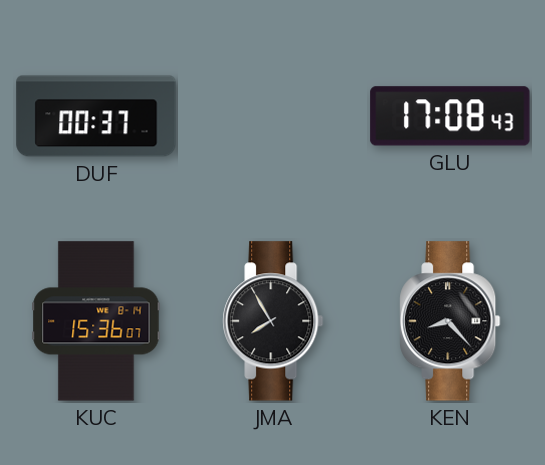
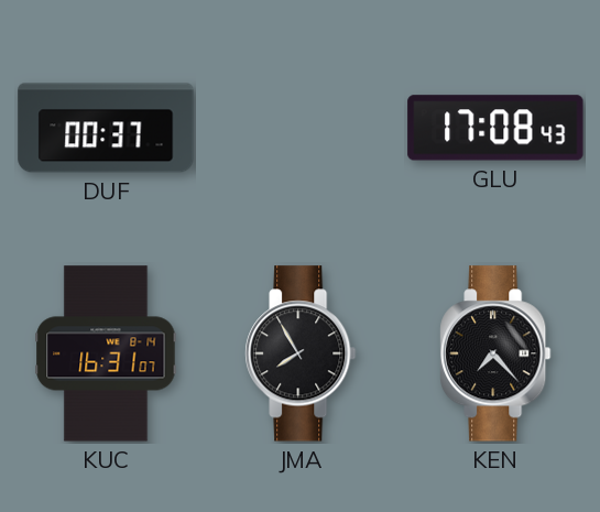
KUC: 15:36 -> 16:31
KEN: 8:23 -> 7:23
